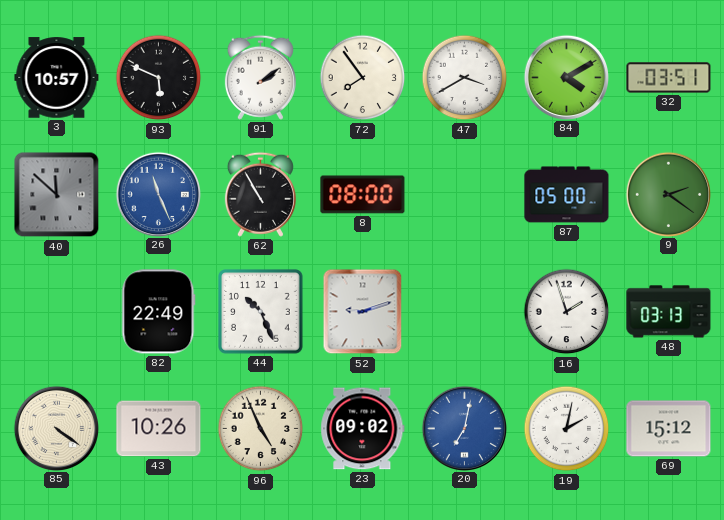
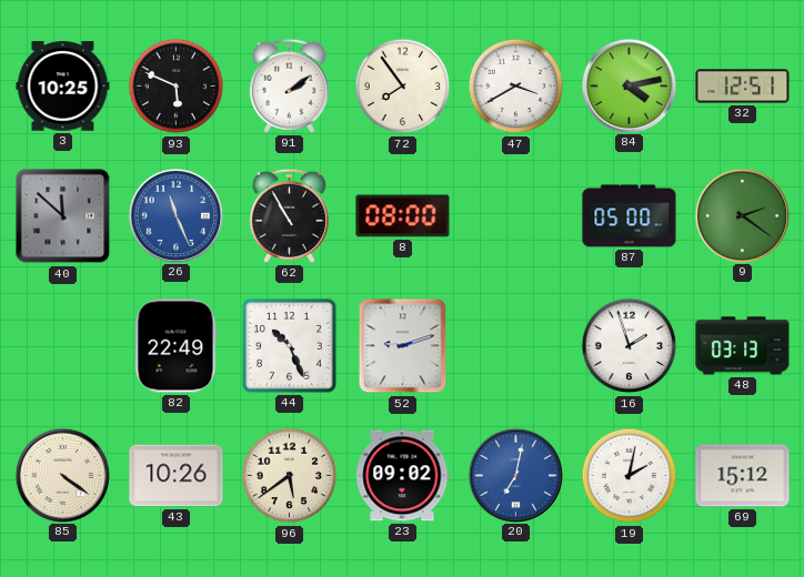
3: 10:57 -> 10:25
84: 4:10 -> 4:13
32: 03:51 -> 12:51
96: 4:56 -> 5:39
